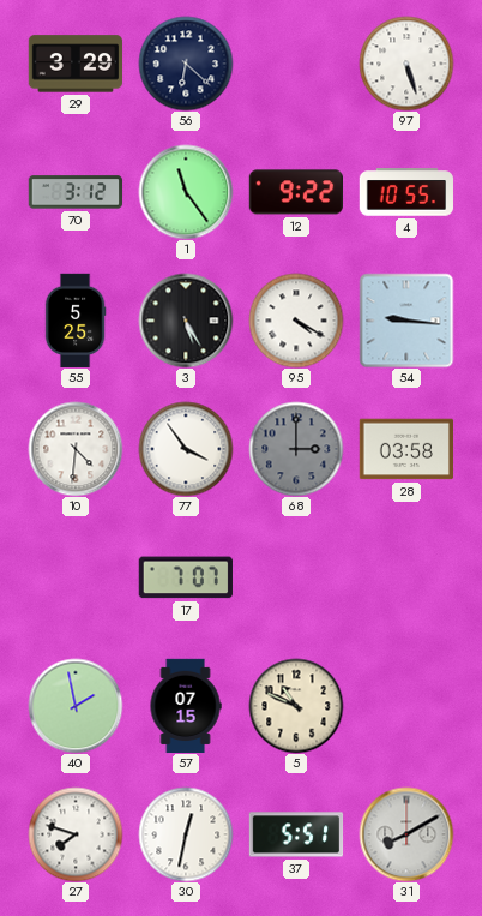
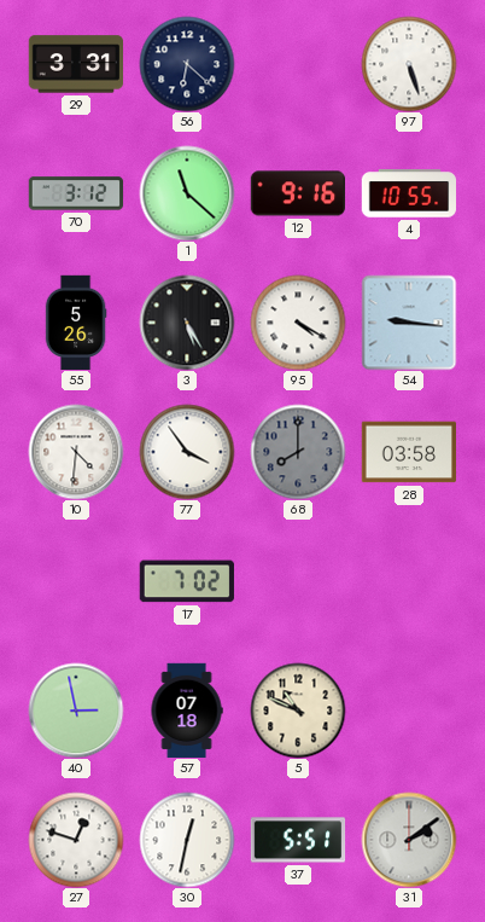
29: 3:29 -> 3:31
1: 11:24 -> 11:22
12: 9:22 -> 9:16
55: 5:25 -> 5:26
68: 3:00 -> 8:00
17: 7:07 -> 7:02
40: 1:58 -> 2:58
57: 07:15 -> 07:18
27: 7:48 -> 12:48
31: 8:10 -> 2:09
